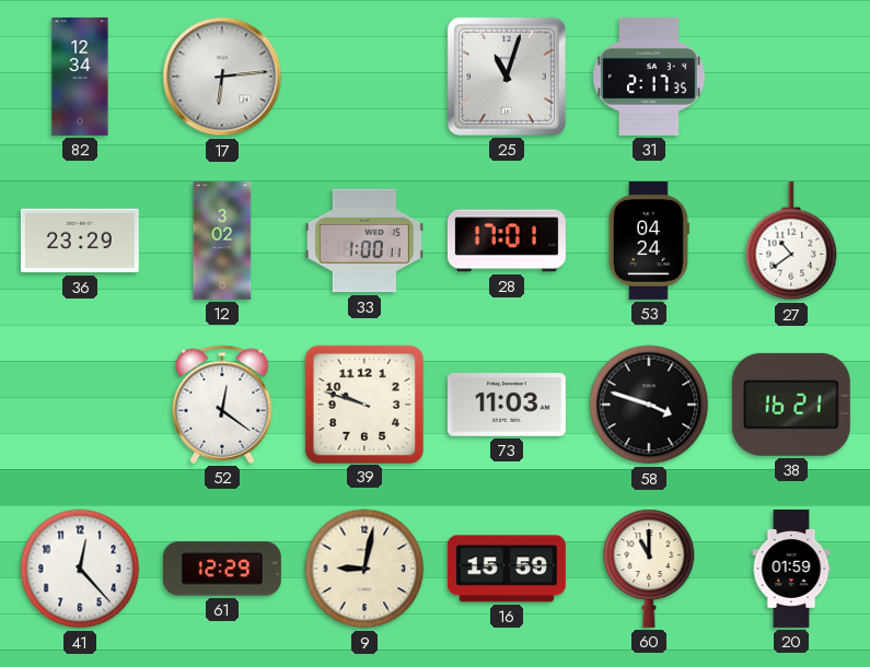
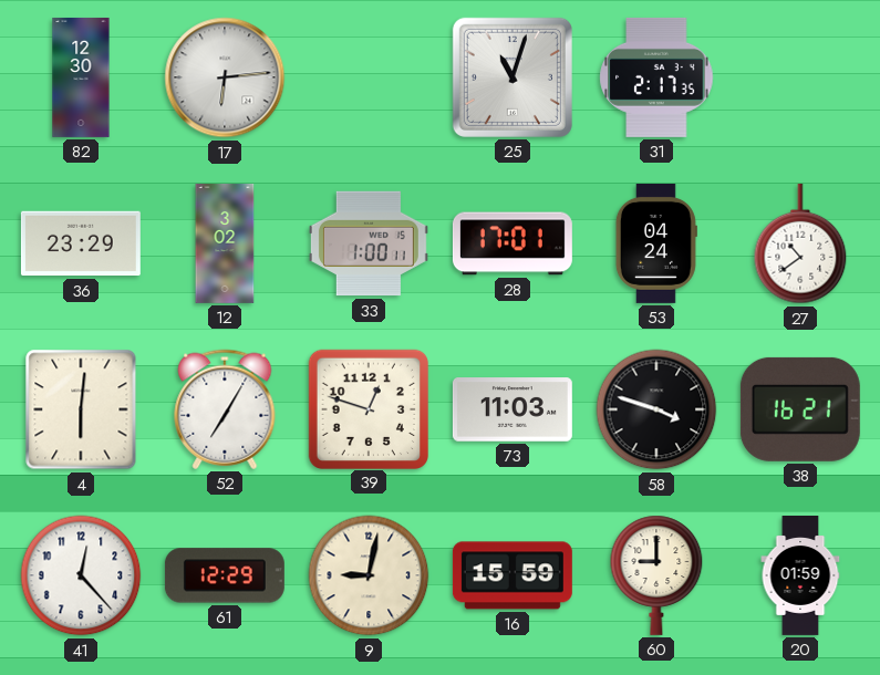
82: 12:34 -> 12:30
4: none -> 6:01
52: 12:21 -> 7:05
39: 9:48 -> 12:48
60: 11:00 -> 9:00
